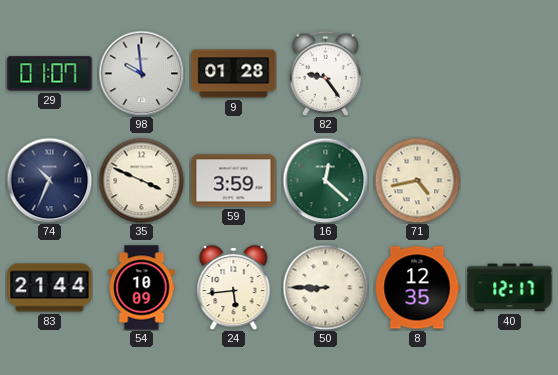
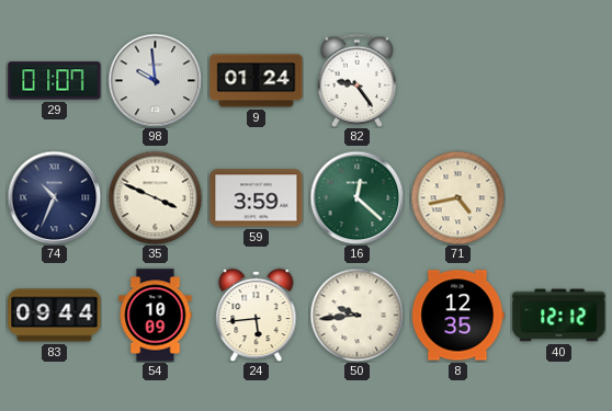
9: 01:28 -> 01:24
83: 21:44 -> 09:44
50: 8:45 -> 9:44
40: 12:17 -> 12:12
